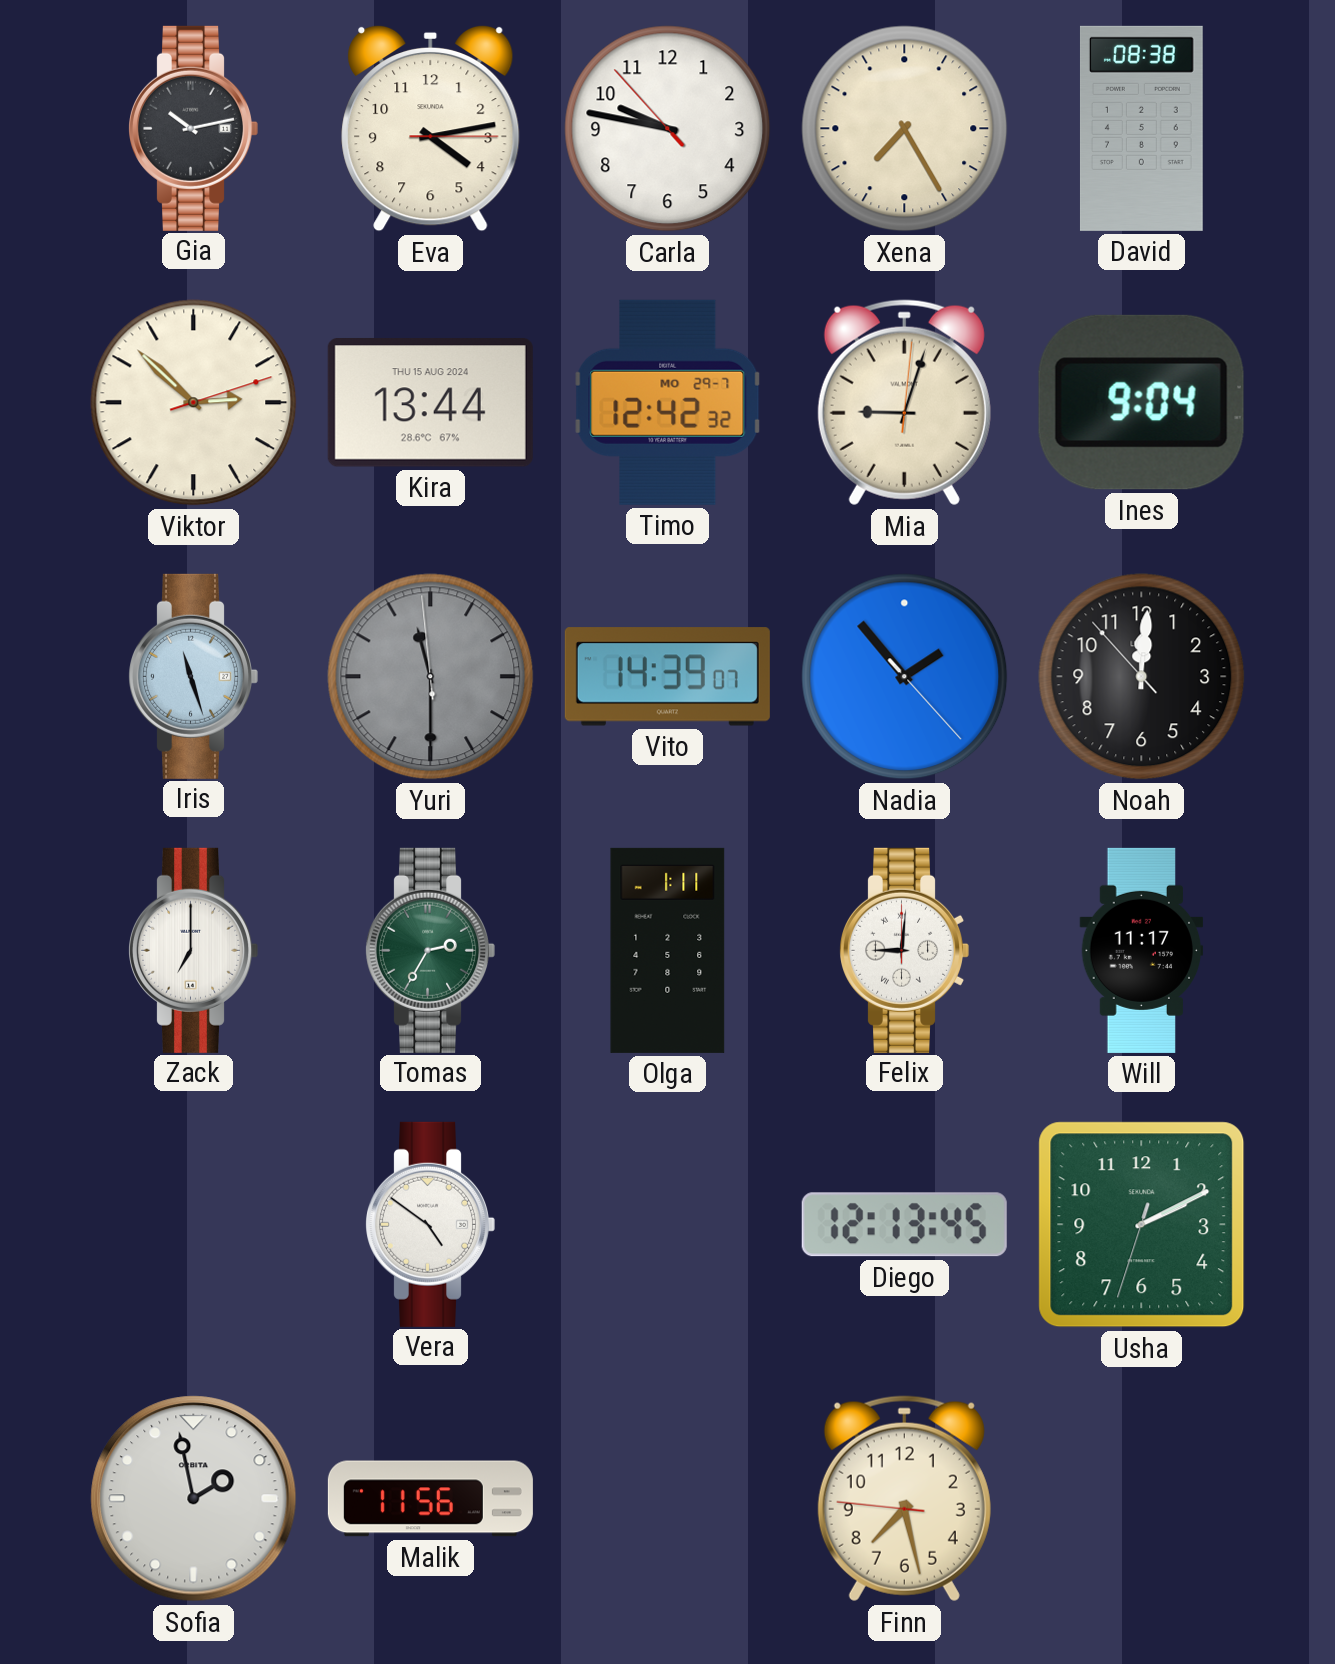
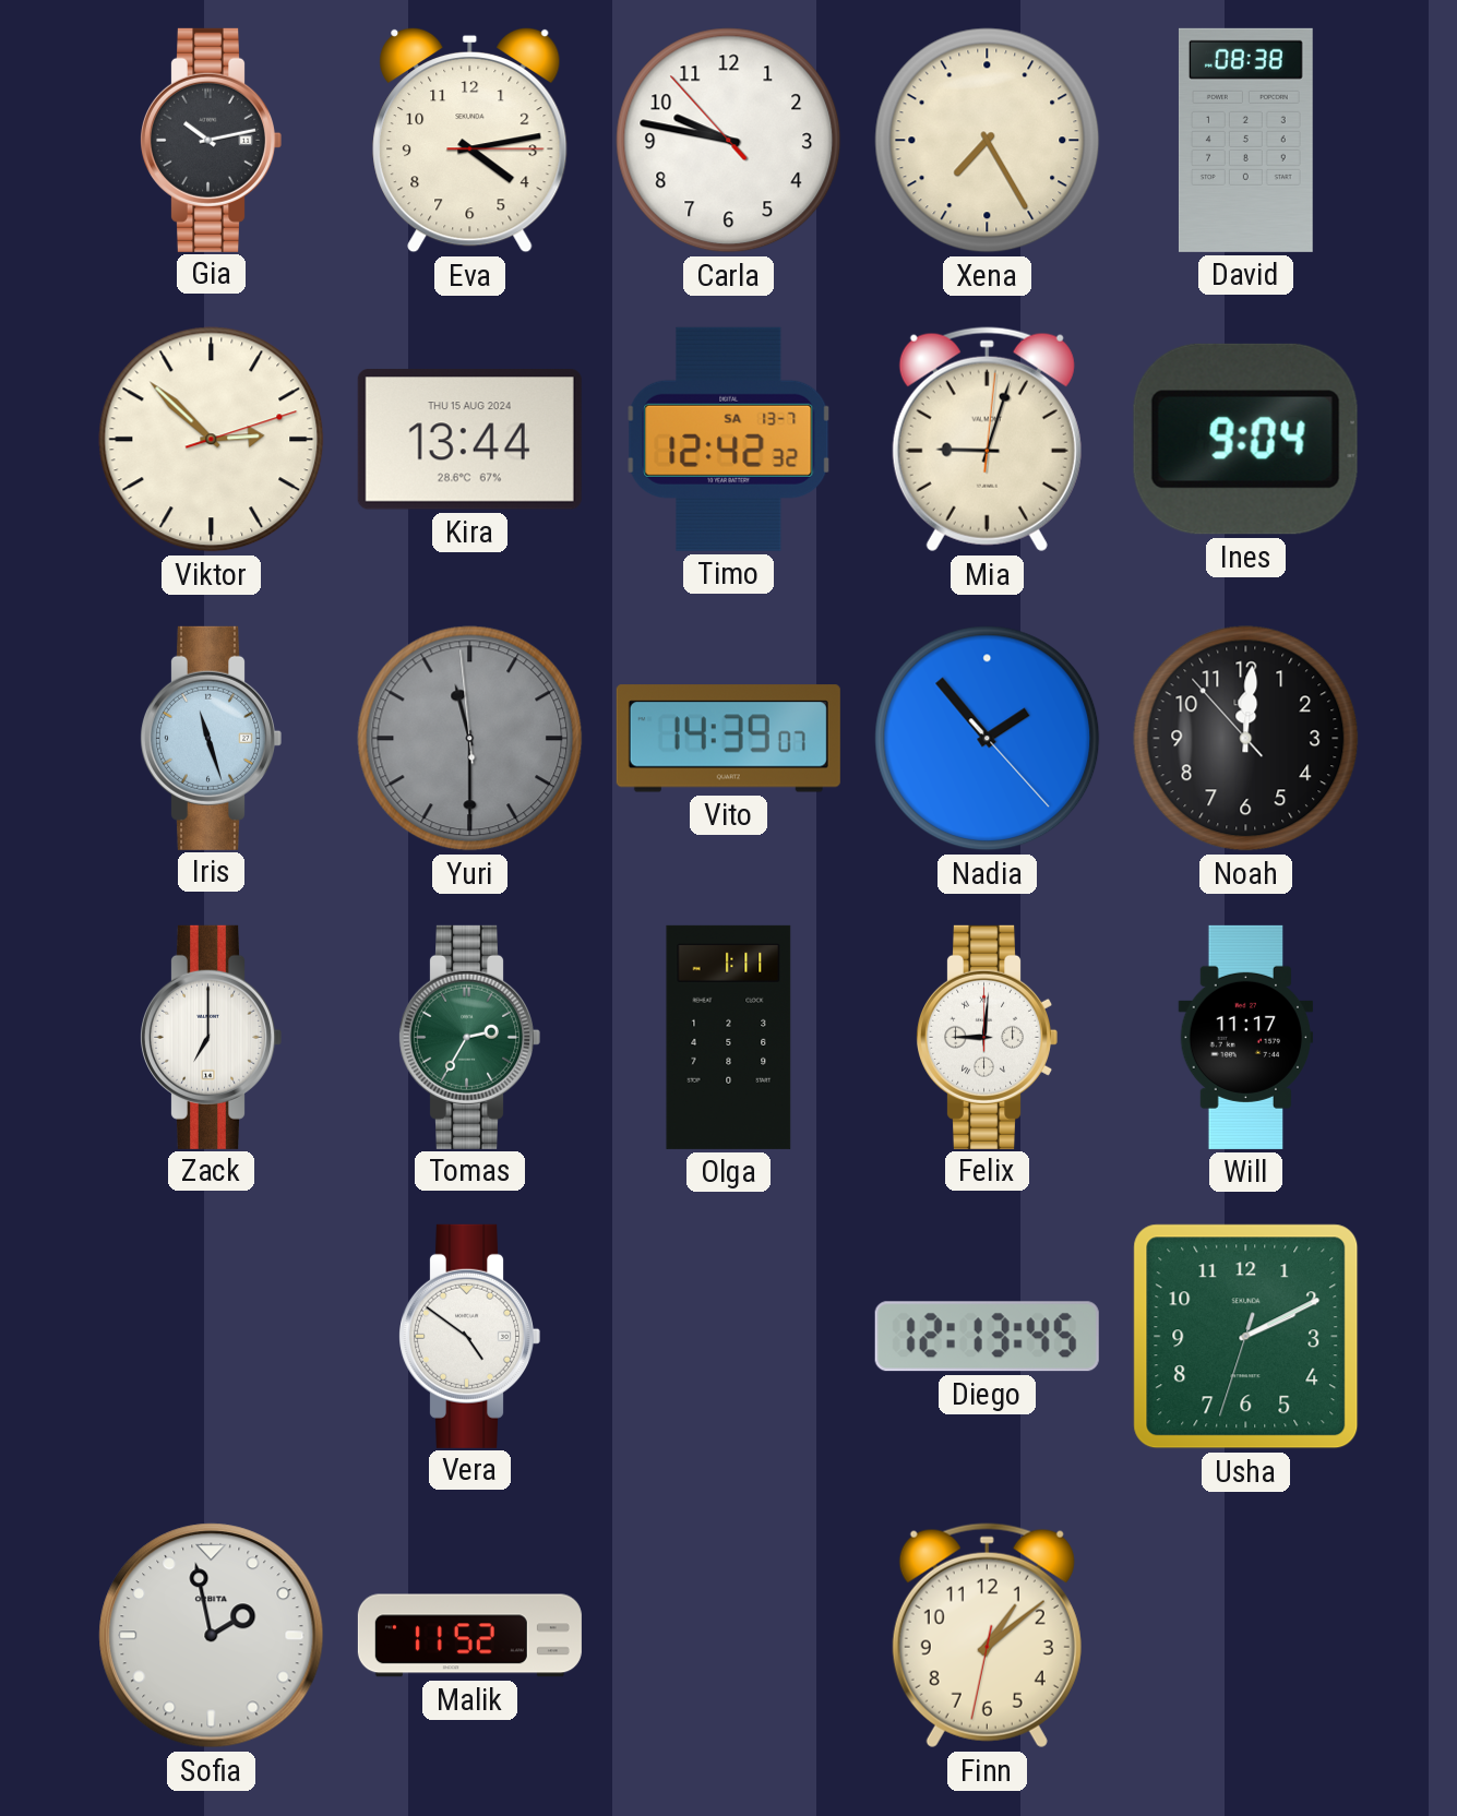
Timo date: MO 29-7 -> SA 13-7
Malik: 11:56 -> 11:52
Finn: 7:27 -> 1:08
